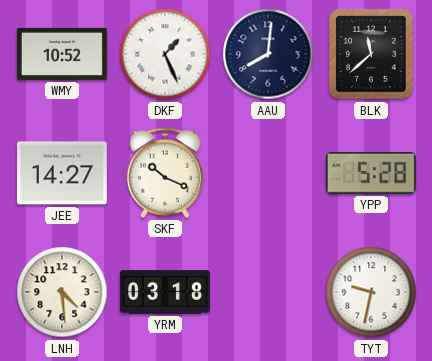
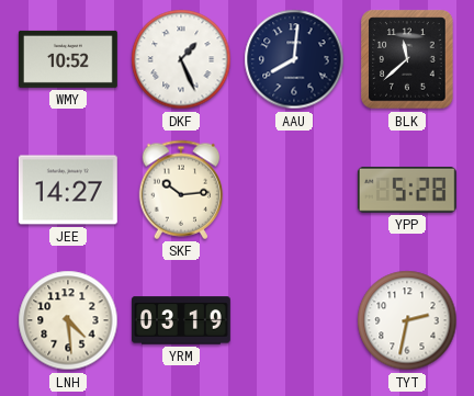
SKF: 10:19 -> 10:14
YRM: 03:18 -> 03:19
TYT: 9:32 -> 2:32
